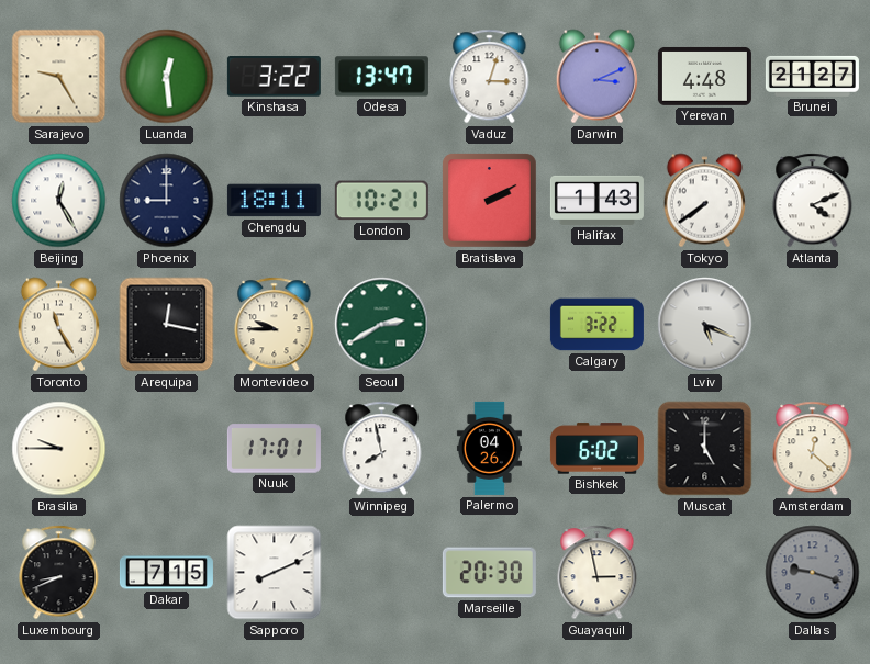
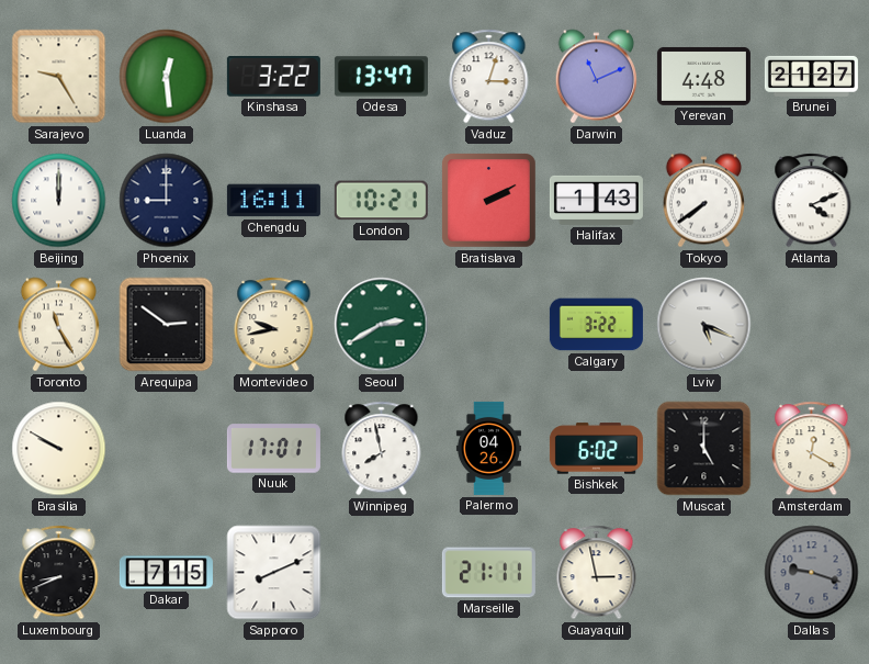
Darwin: 3:11 -> 11:11
Beijing: 12:25 -> 12:00
Chengdu: 18:11 -> 16:11
Arequipa: 12:17 -> 2:51
Montevideo: 9:45 -> 9:43
Brasilia: 9:45 -> 9:50
Amsterdam: 12:22 -> 12:20
Marseille: 20:30 -> 21:11
